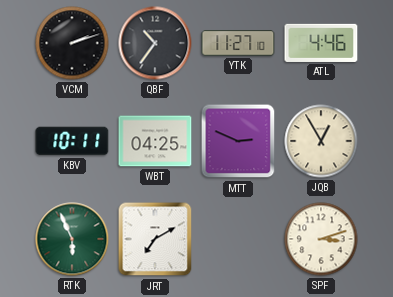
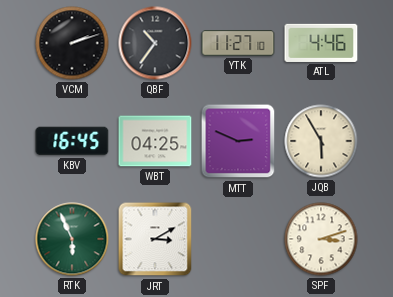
KBV: 10:11 -> 16:45
JQB: 12:55 -> 5:55
JRT: 7:10 -> 3:10
